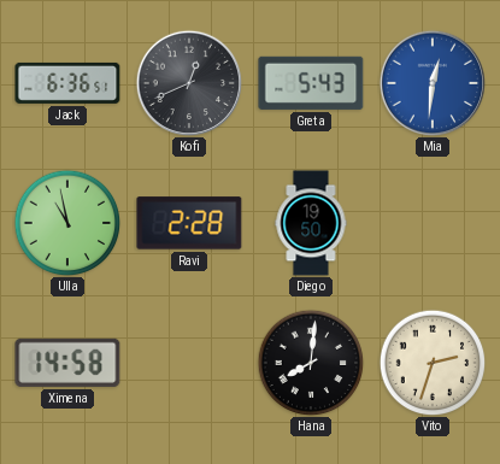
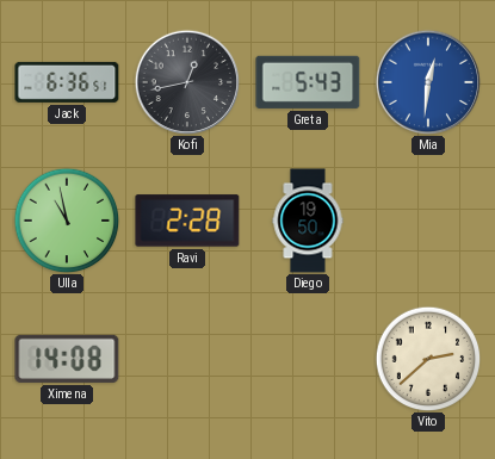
Kofi: 12:41 -> 12:43
Ximena: 14:58 -> 14:08
Hana: 8:01 -> none
Vito: 2:33 -> 2:38
